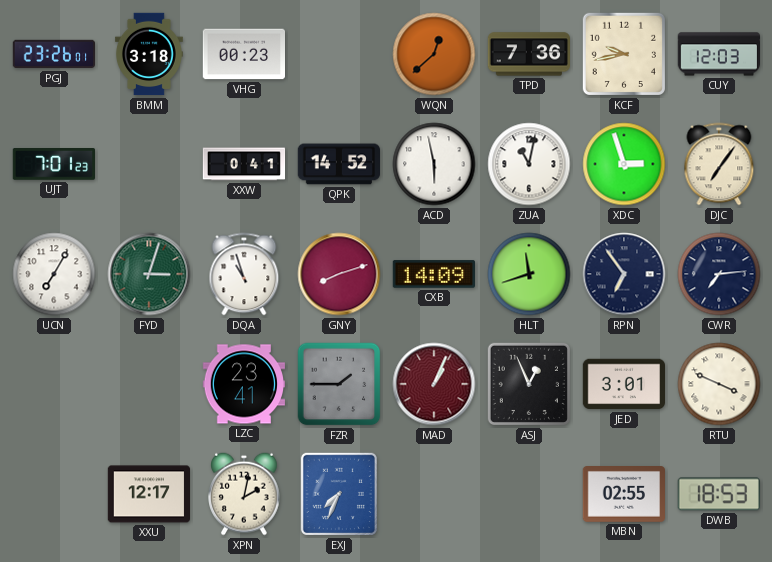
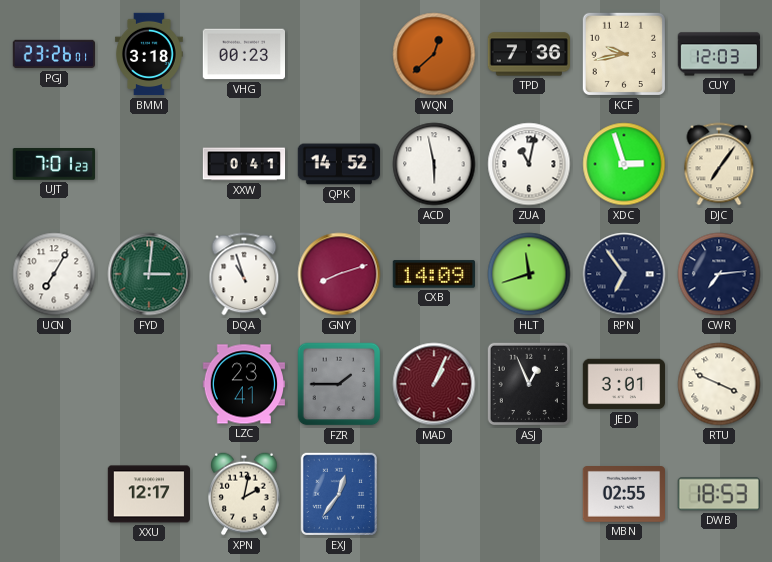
FYD: 3:03 -> 3:01
EXJ: 7:34 -> 12:36
